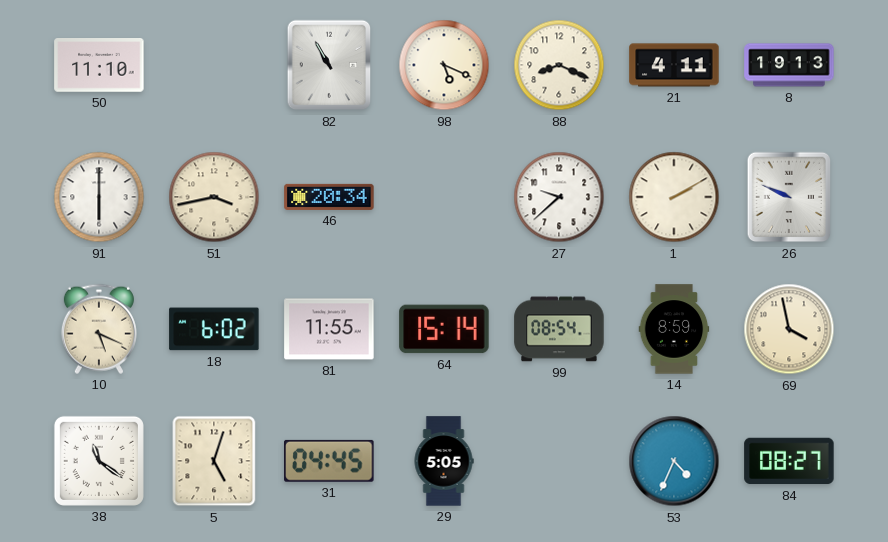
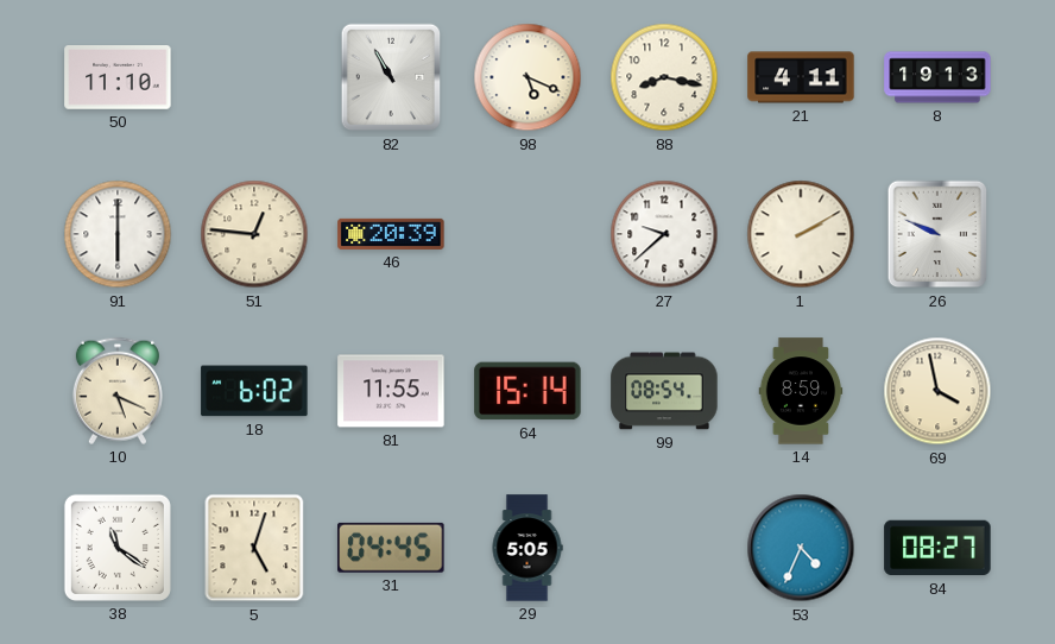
88: 8:19 -> 8:17
51: 3:43 -> 12:46
46: 20:34 -> 20:39
